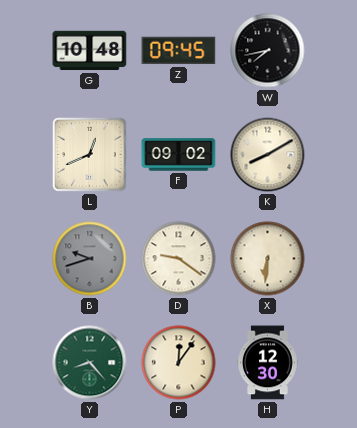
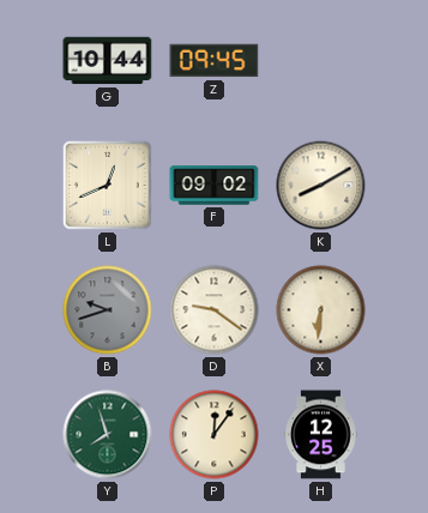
G: 10:48 -> 10:44
W: 7:43 -> none
Y: 8:23 -> 7:57
H: 12:30 -> 12:25
